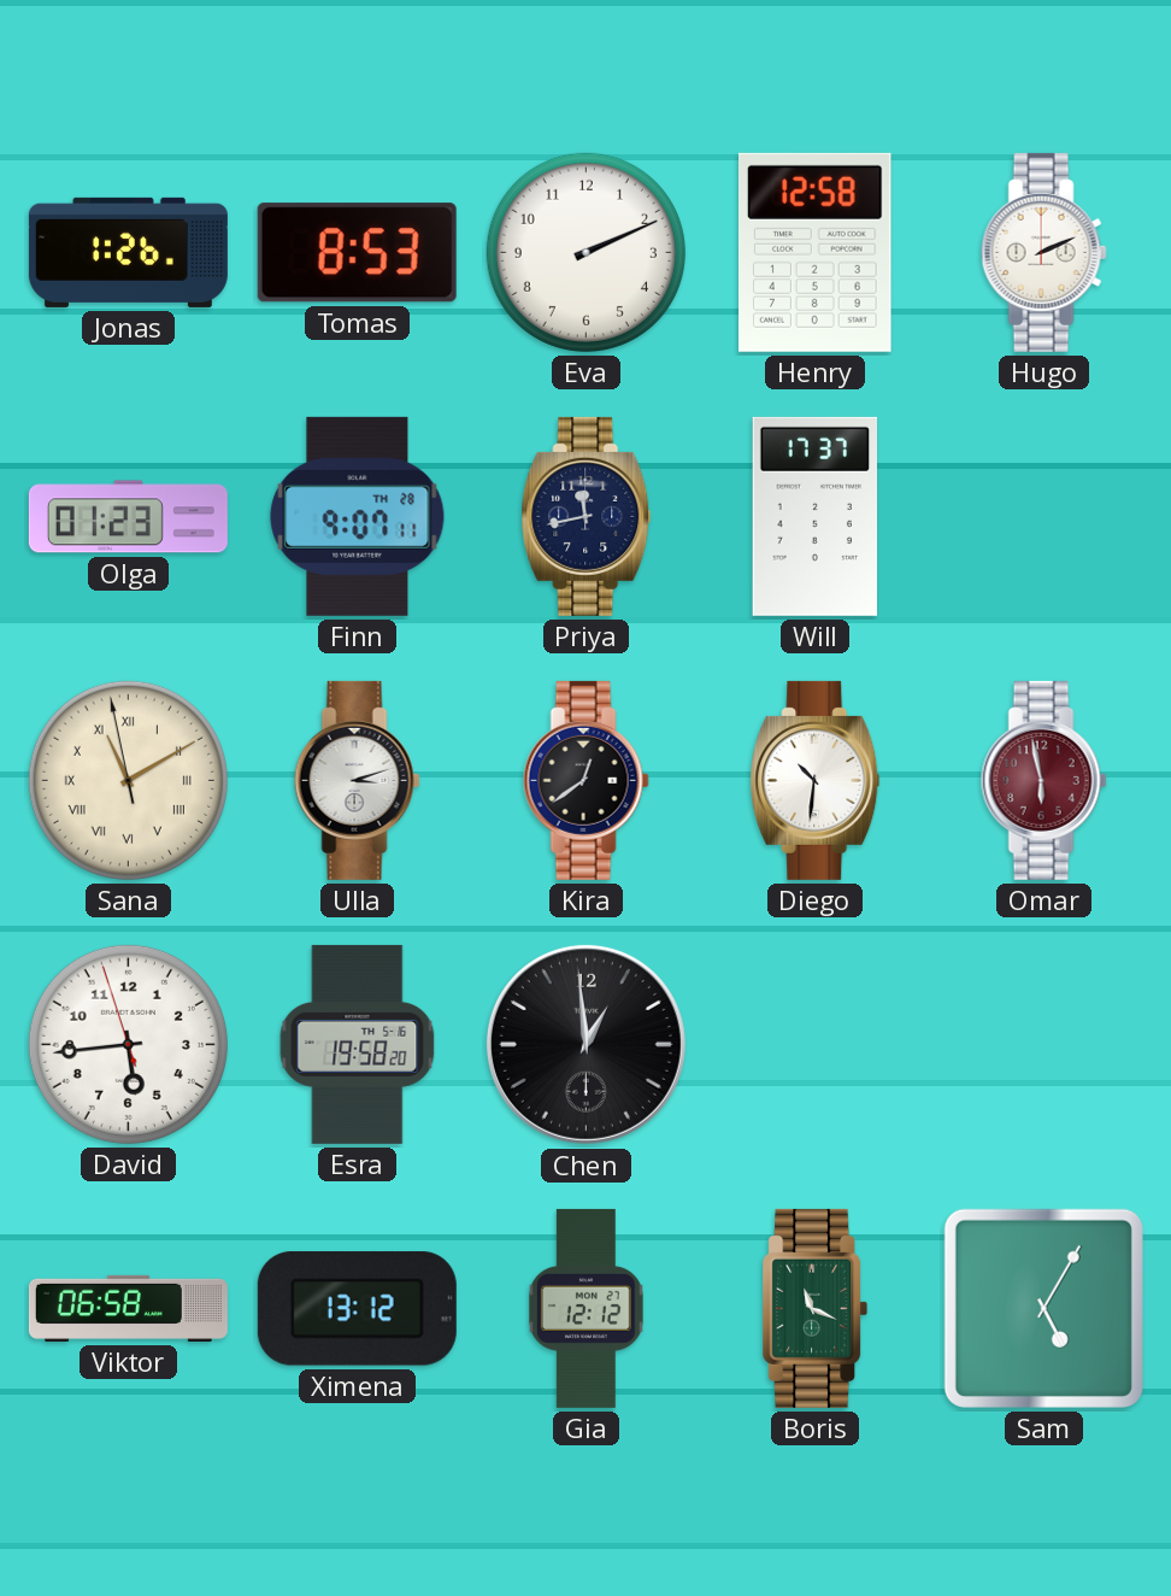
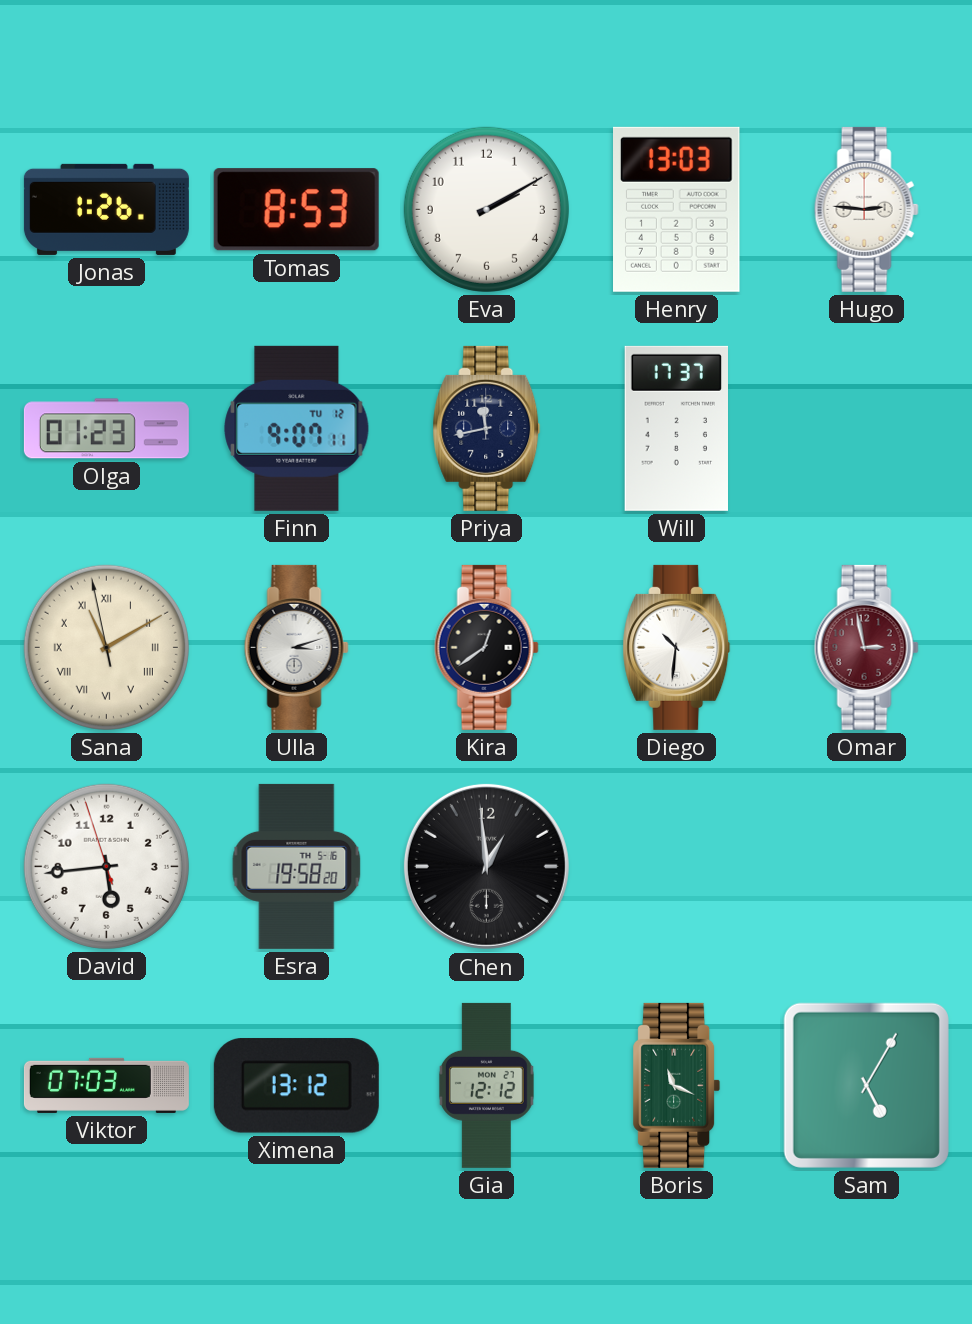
Eva: 2:11 -> 2:10
Henry: 12:58 -> 13:03
Hugo: 2:11 -> 2:46
Finn date: TH 28 -> TU 12
Omar: 5:58 -> 2:58
Viktor: 06:58 -> 07:03
